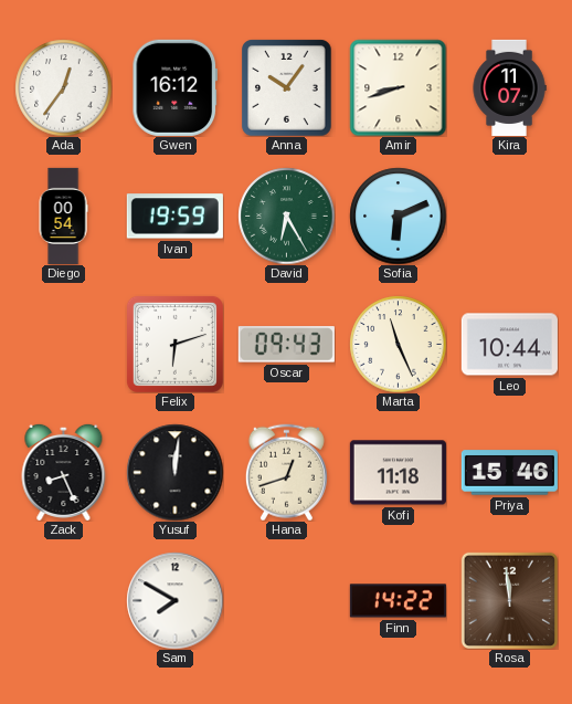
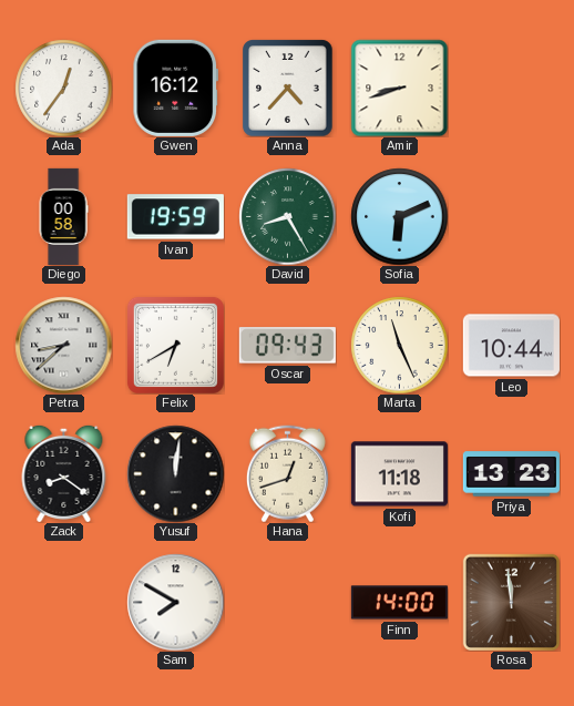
Anna: 10:06 -> 4:37
Kira: 11:07 -> none
Diego: 00:54 -> 00:58
David: 6:25 -> 8:25
Petra: none -> 8:38
Felix: 6:12 -> 6:40
Zack: 8:26 -> 8:21
Priya: 15:46 -> 13:23
Finn: 14:22 -> 14:00
